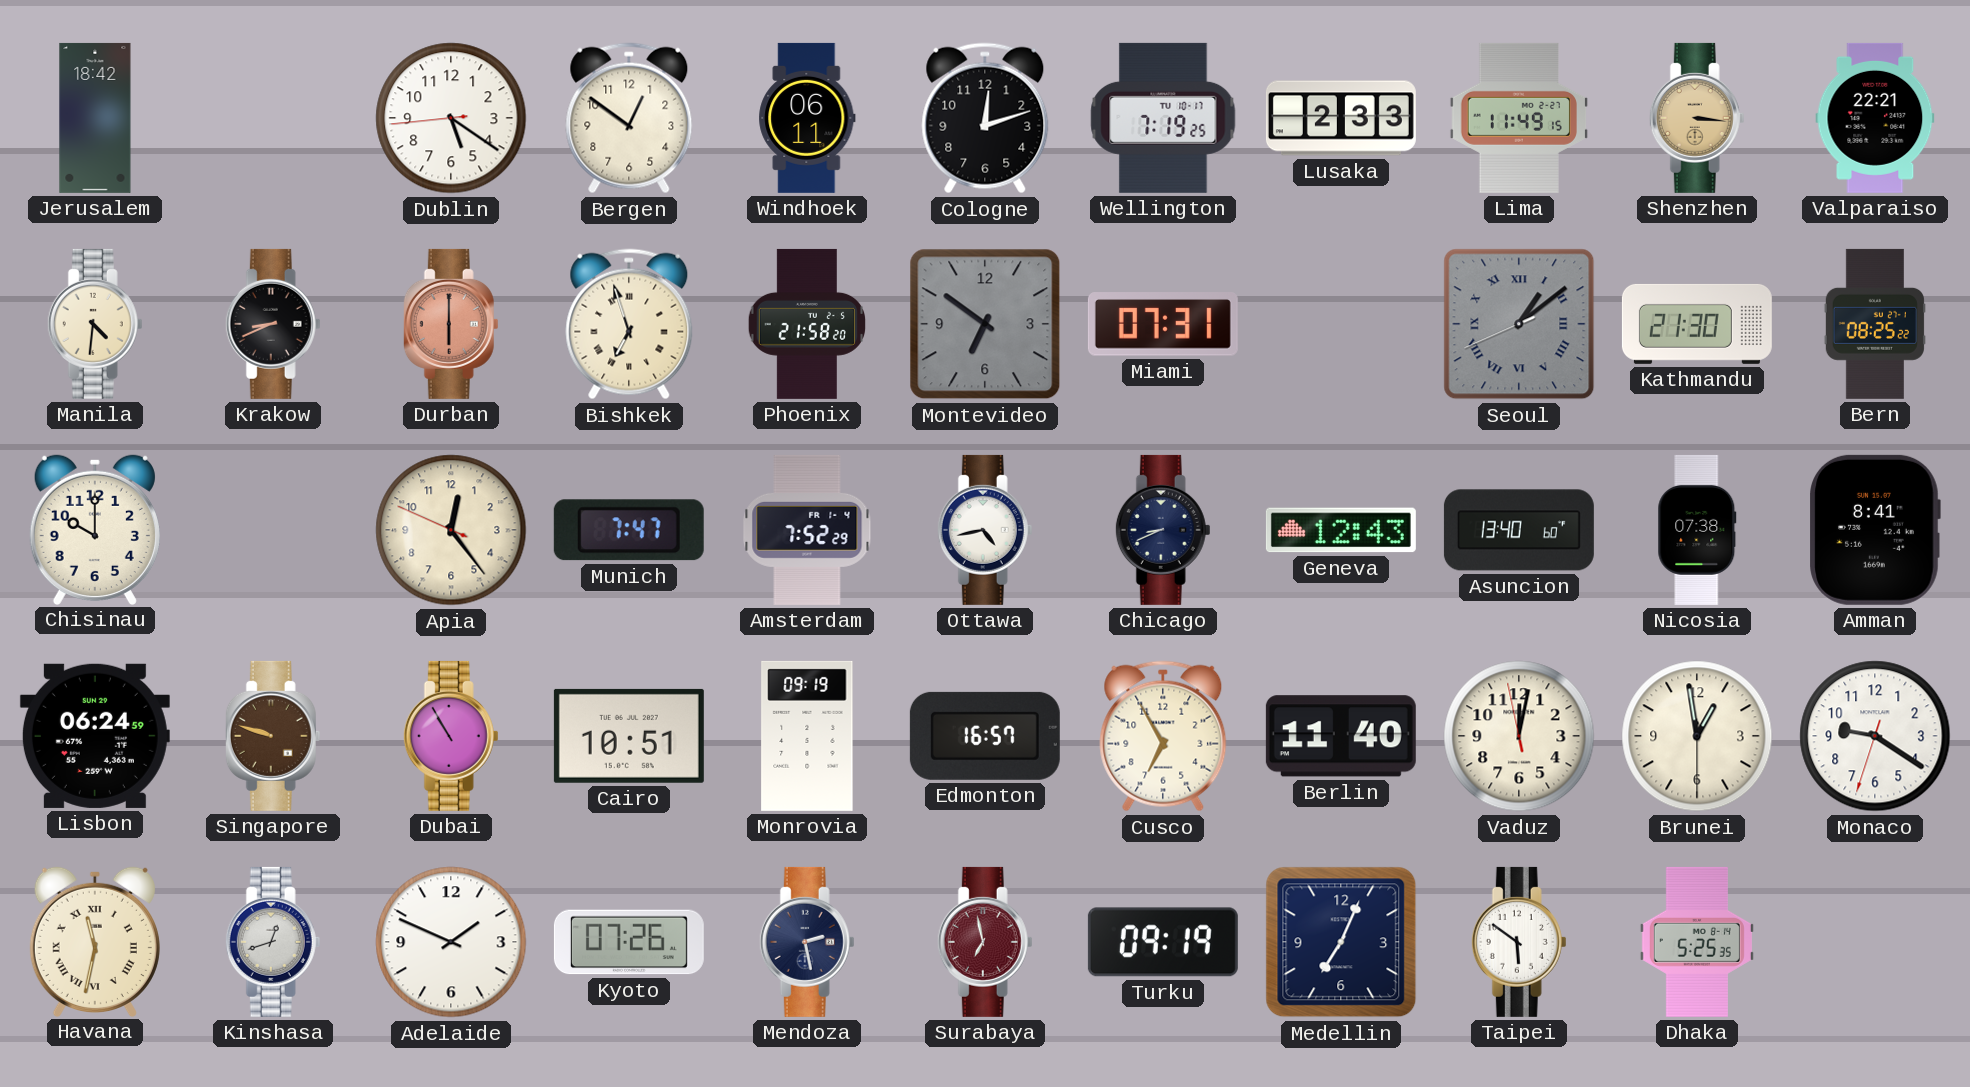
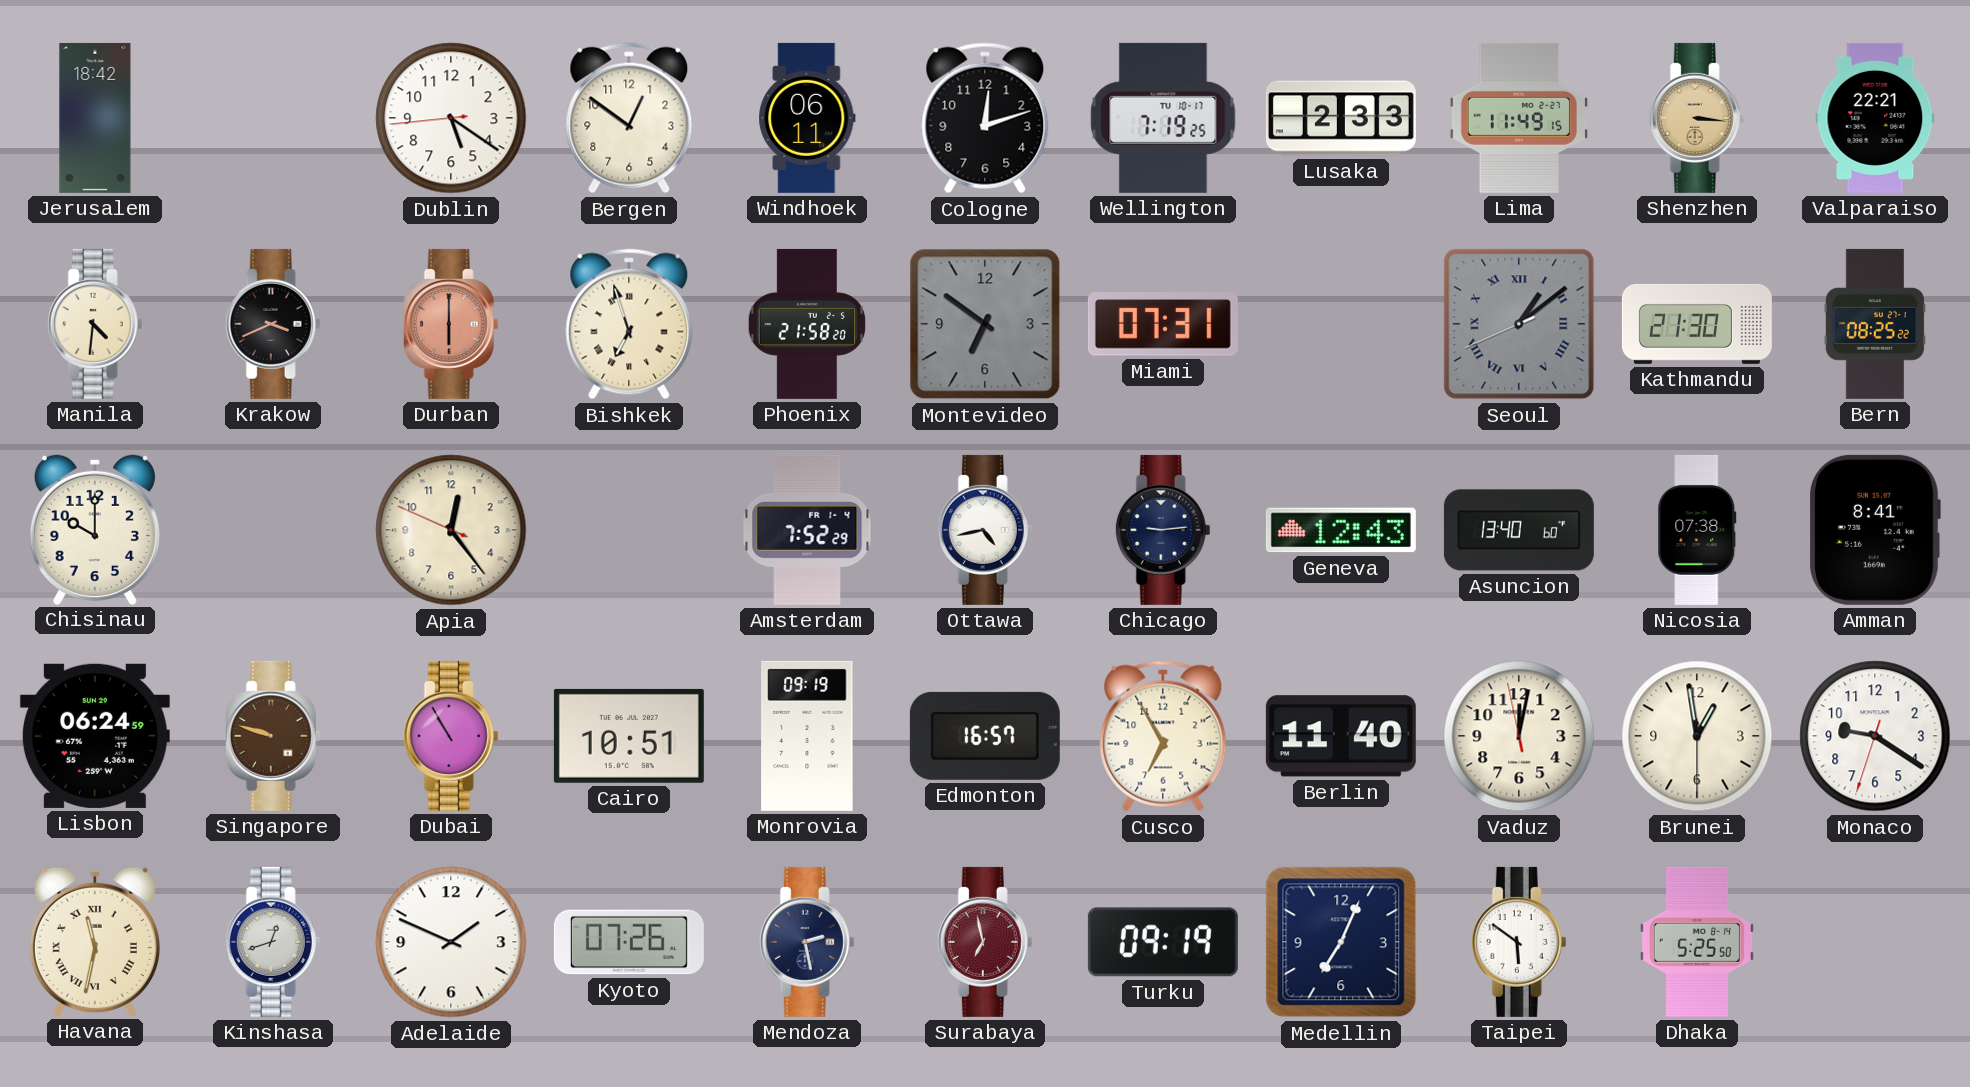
Krakow: 8:41 -> 3:41
Munich: 7:47 -> none
Chicago: 8:41 -> 9:14
Dhaka: 5:25:35 -> 5:25:50
